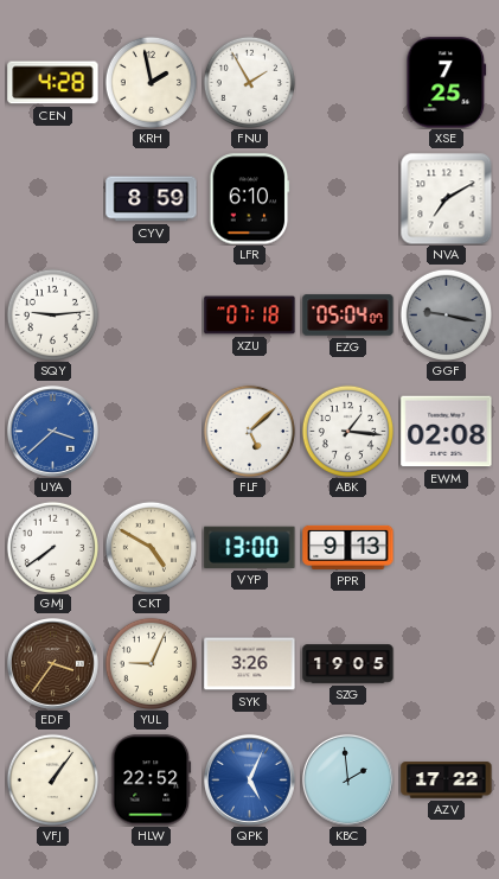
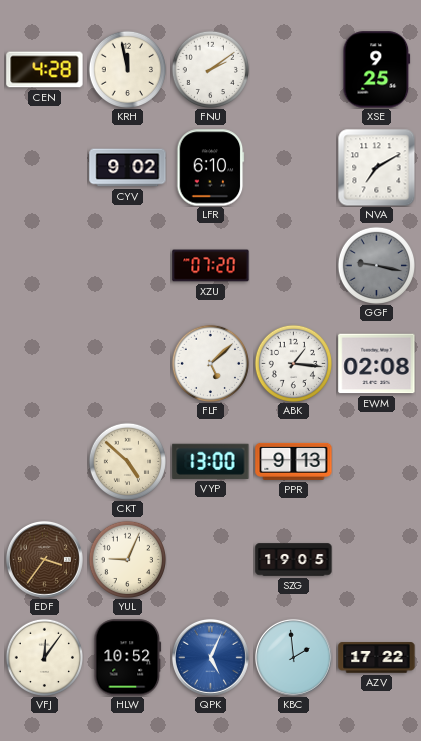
KRH: 1:58 -> 11:58
FNU: 1:55 -> 2:09
XSE: 7:25 -> 9:25
CYV: 8:59 -> 9:02
SQY: 9:14 -> none
XZU: 07:18 -> 07:20
EZG: 05:04 -> none
UYA: 3:38 -> none
GMJ: 7:39 -> none
CKT: 4:50 -> 4:52
SYK: 3:26 -> none
VFJ: 1:06 -> 12:06
HLW: 22:52 -> 10:52
